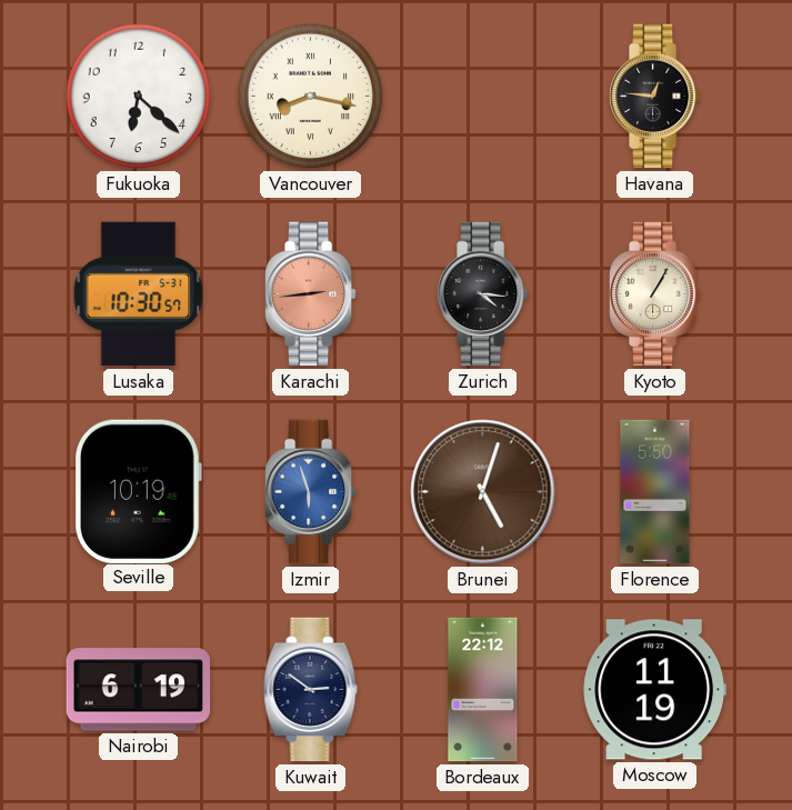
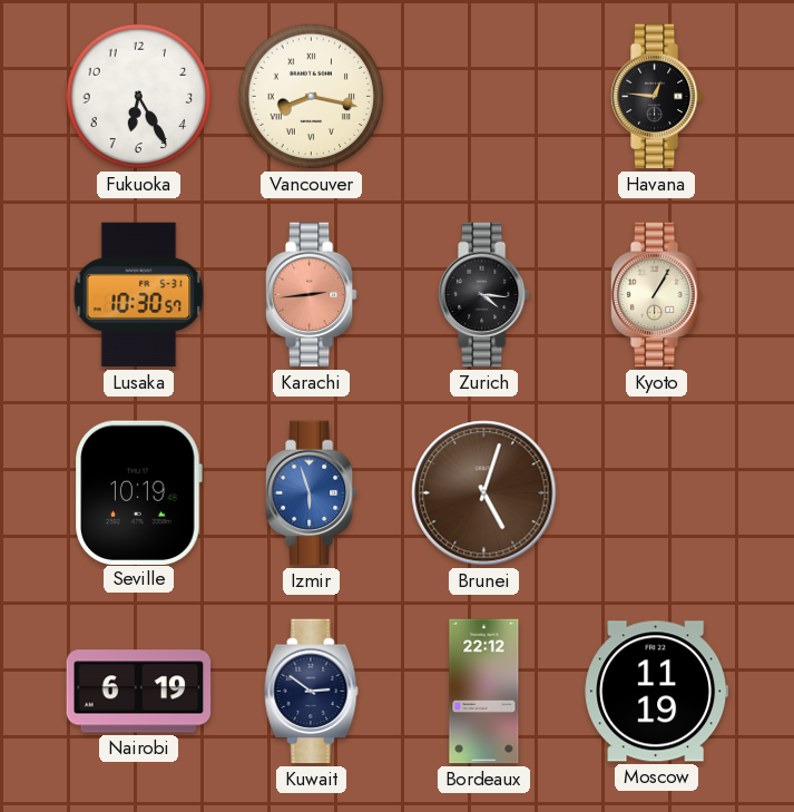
Fukuoka: 6:22 -> 6:25
Florence: 5:50 -> none
